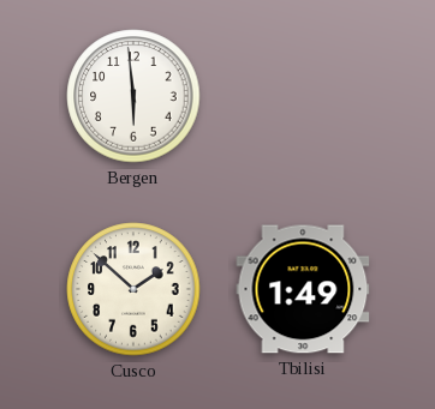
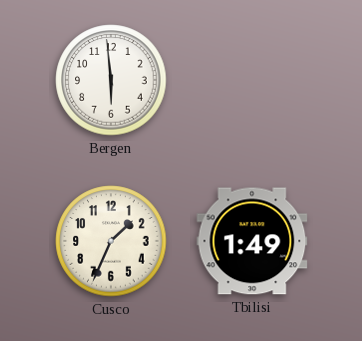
Cusco: 1:52 -> 1:34
